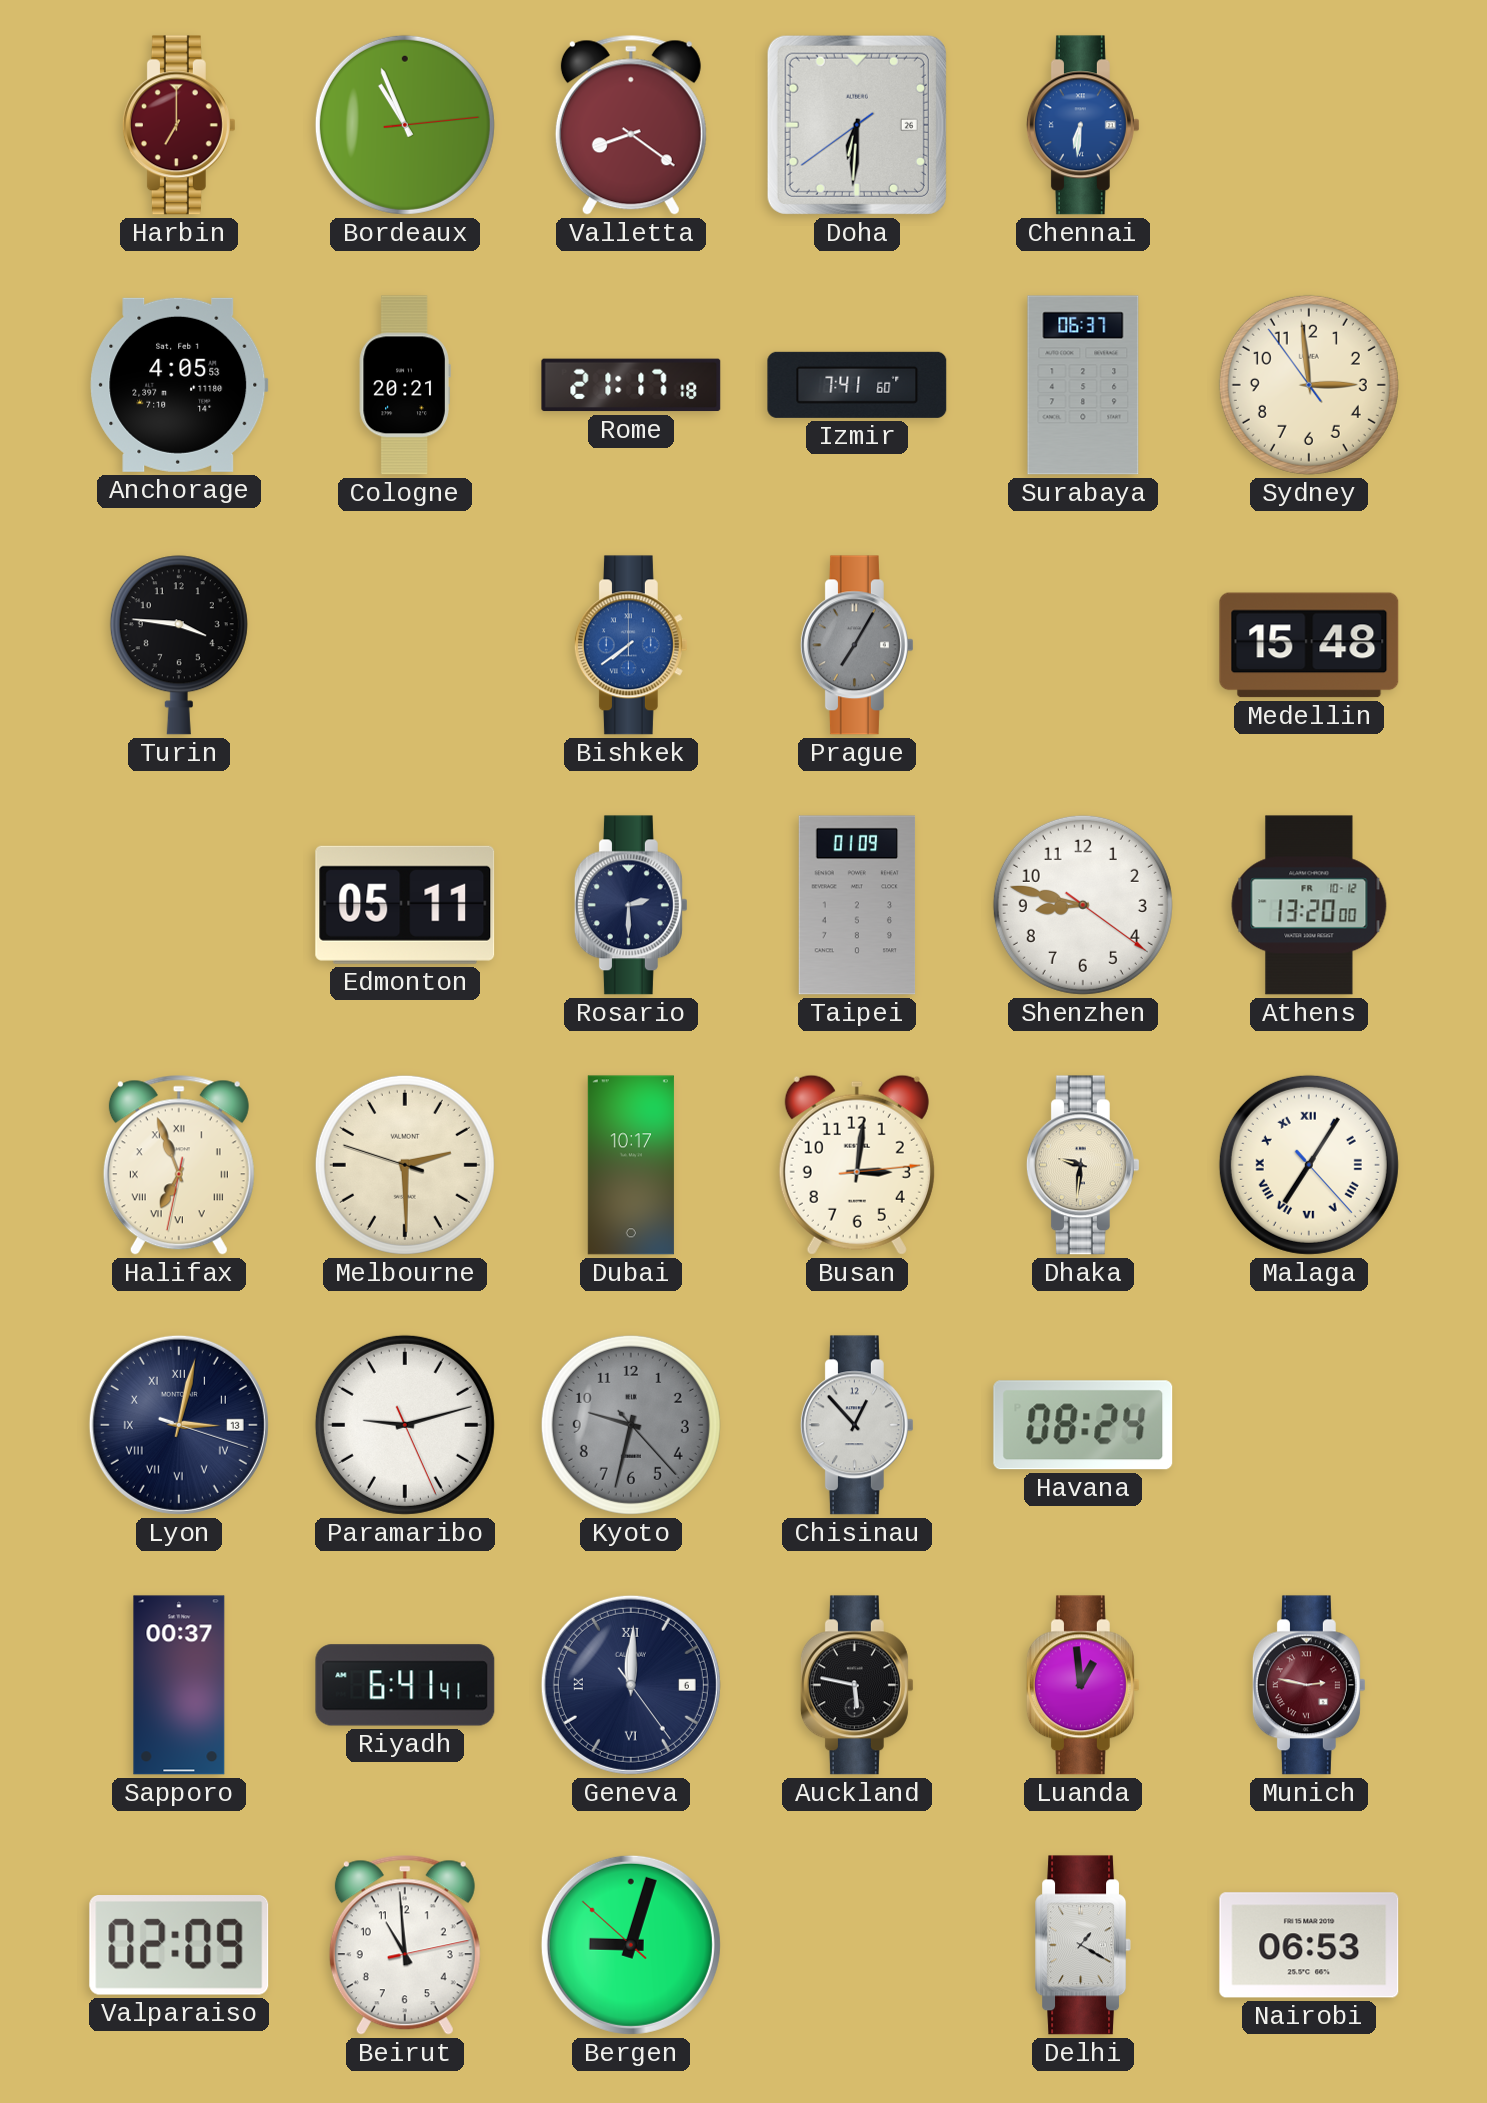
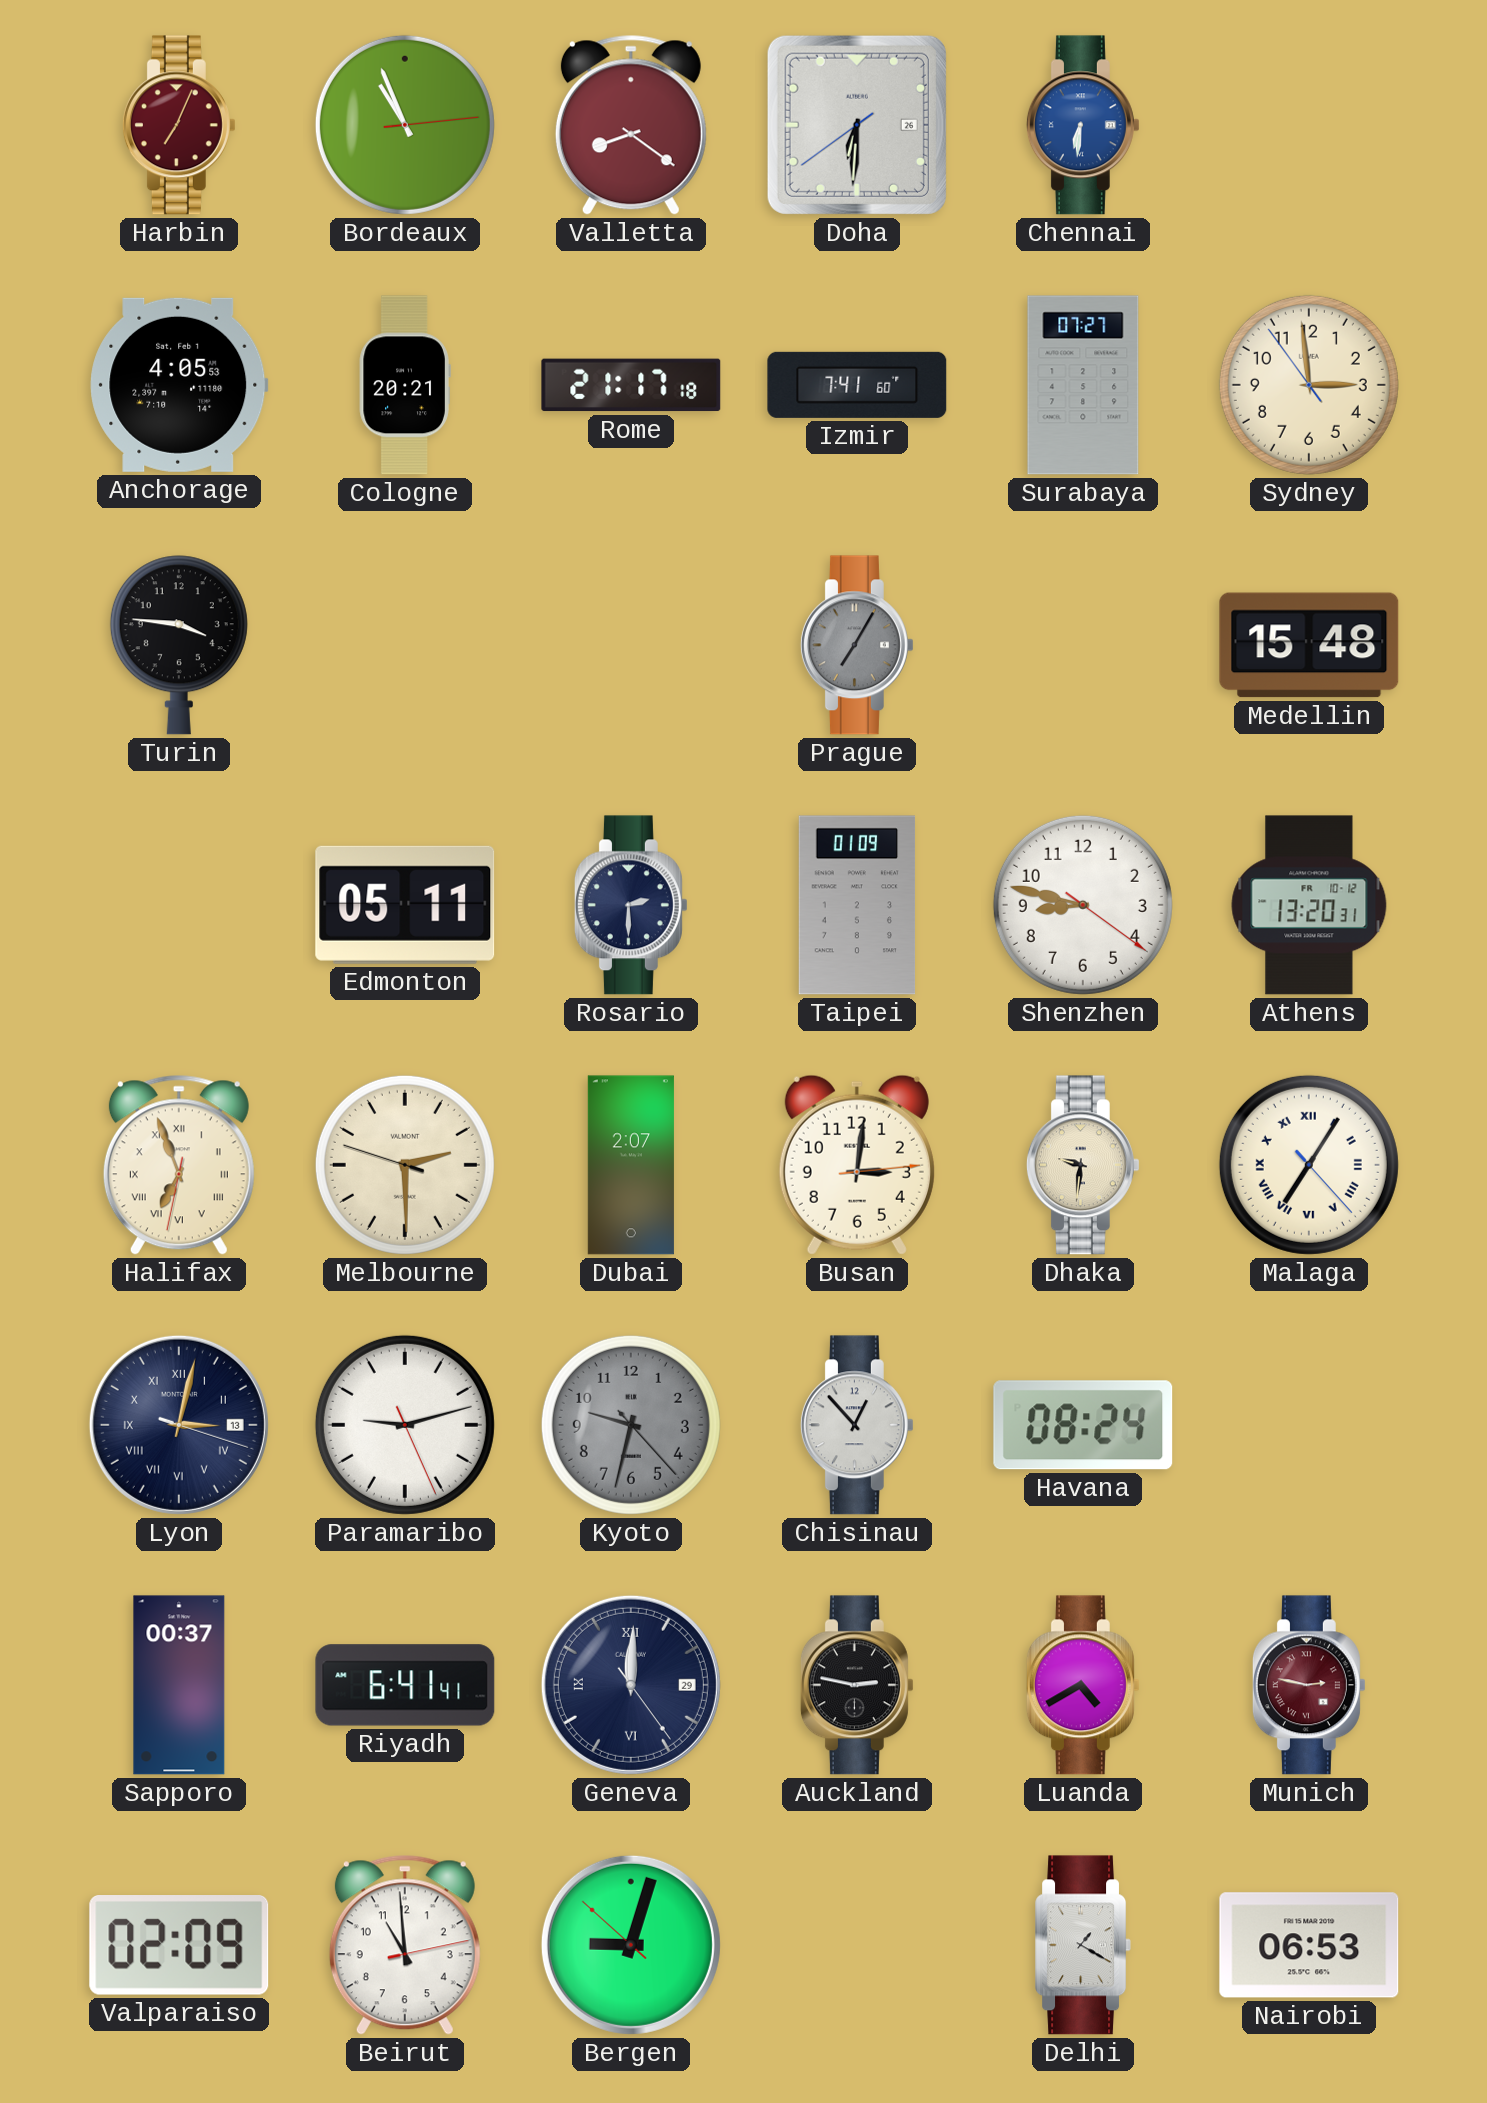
Harbin: 7:00 -> 7:04
Surabaya: 06:37 -> 07:27
Bishkek: 7:39 -> none
Athens: 13:20:00 -> 13:20:31
Dubai: 10:17 -> 2:07
Geneva date: 6 -> 29
Auckland: 5:47 -> 2:47
Luanda: 12:59 -> 4:40
